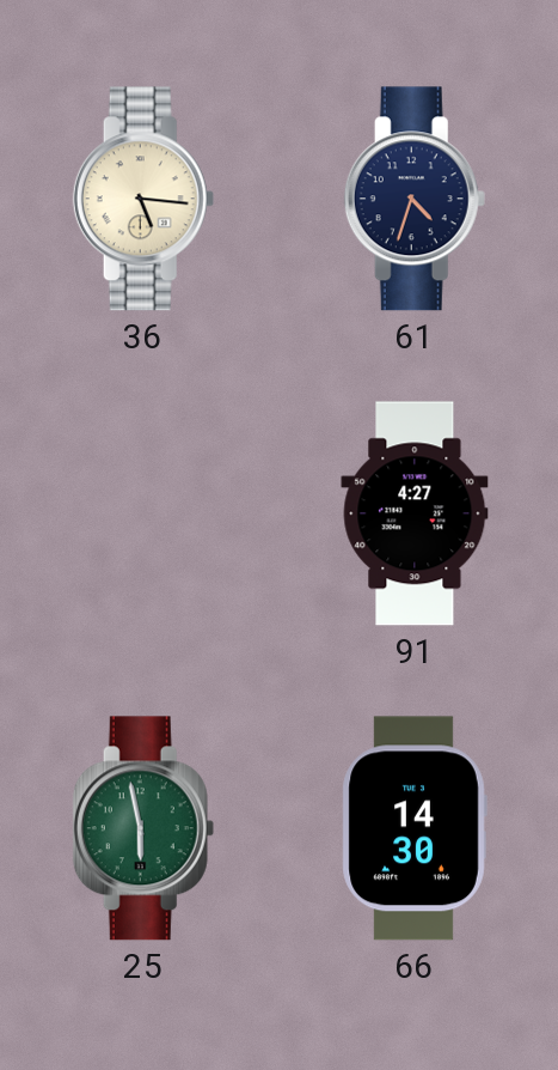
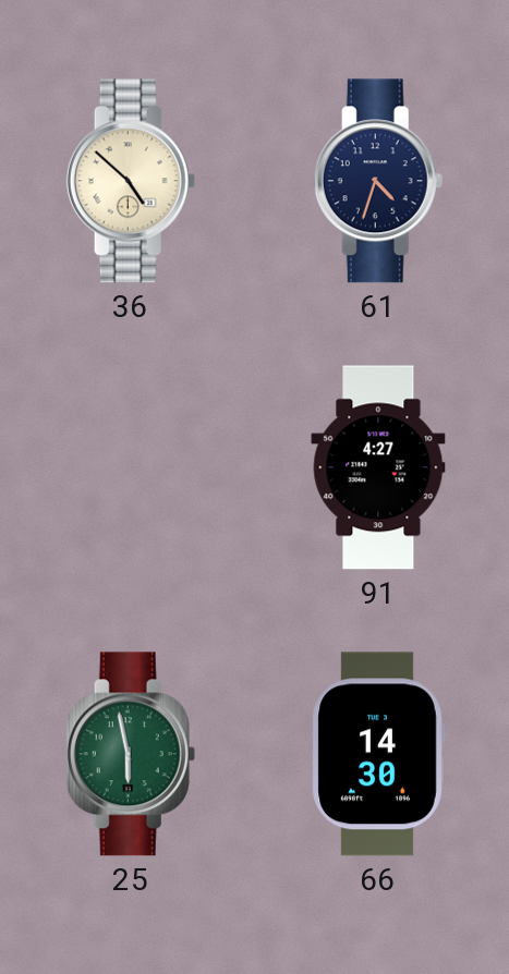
36: 5:16 -> 4:52
